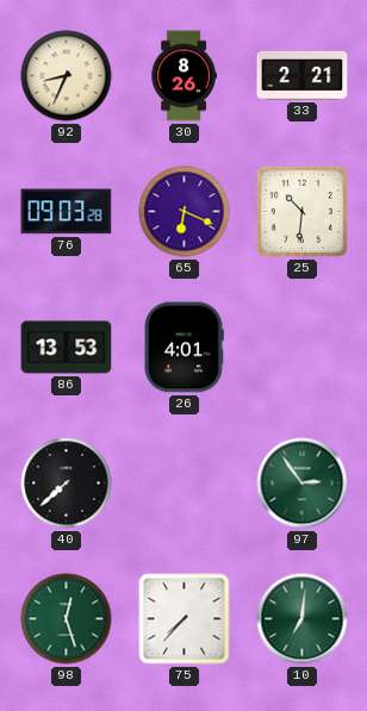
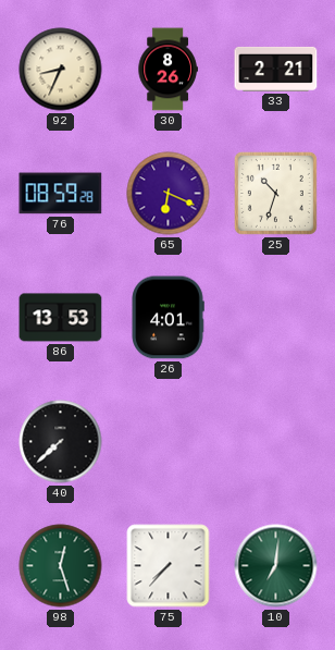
76: 09:03 -> 08:59
25: 10:31 -> 10:33
97: 2:54 -> none
